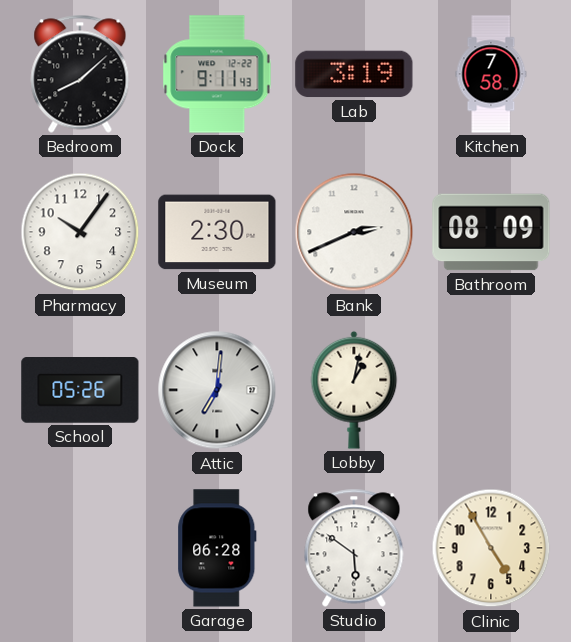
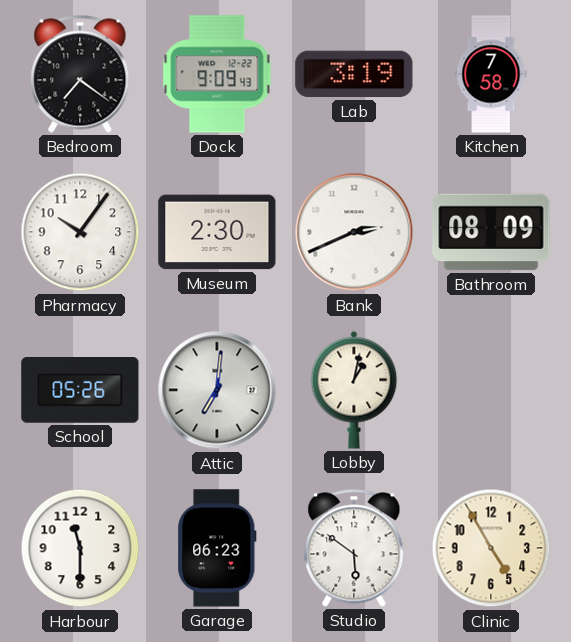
Bedroom: 8:08 -> 7:21
Dock: 9:11 -> 9:09
Harbour: none -> 11:30
Garage: 06:28 -> 06:23
